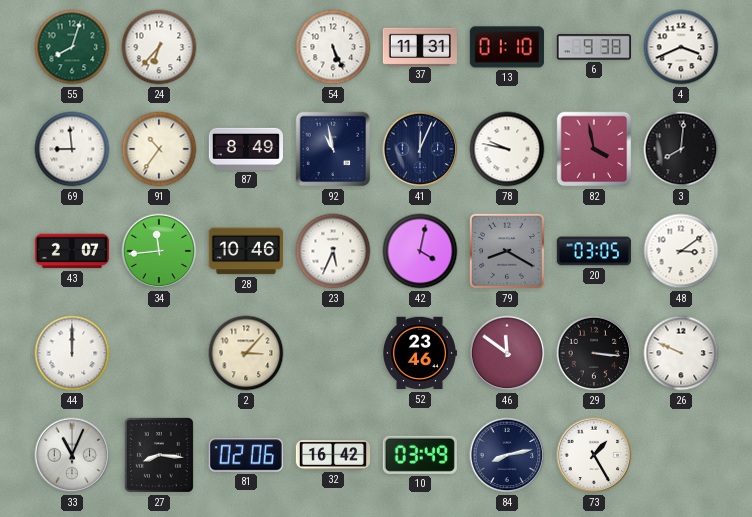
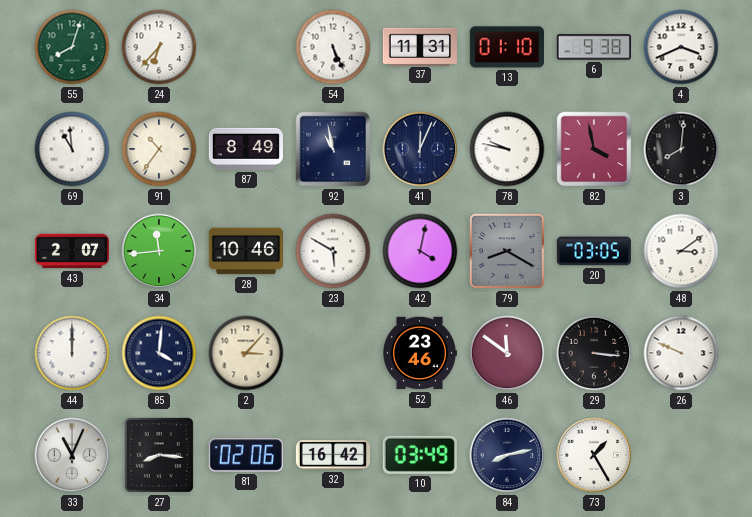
69: 8:59 -> 10:59
23: 5:34 -> 5:50
85: none -> 4:01
